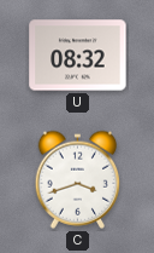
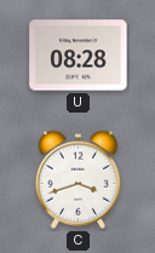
U: 08:32 -> 08:28
